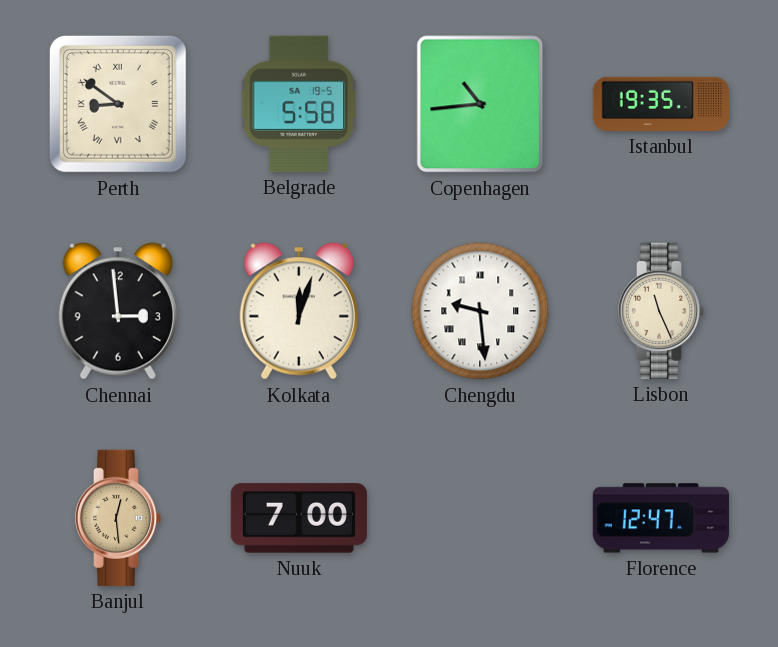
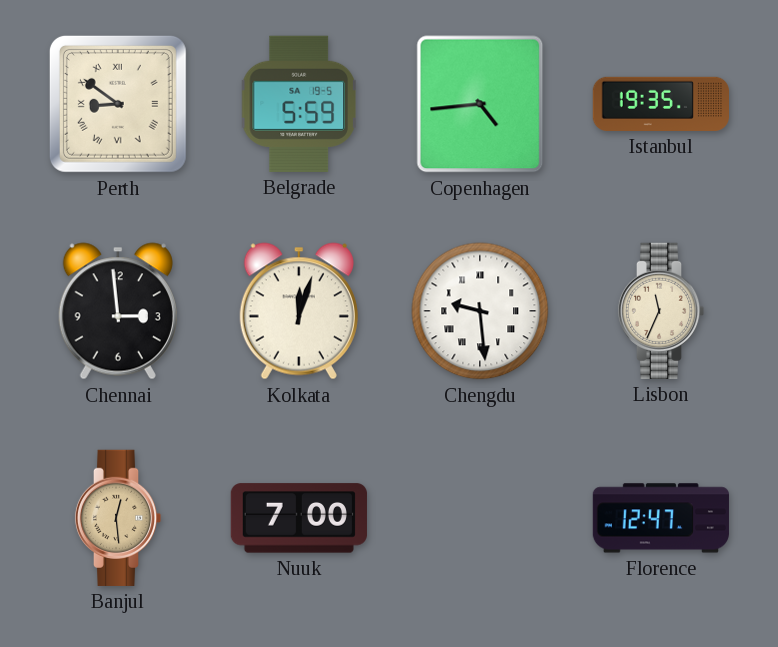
Belgrade: 5:58 -> 5:59
Copenhagen: 10:44 -> 4:44
Lisbon: 11:26 -> 11:34
